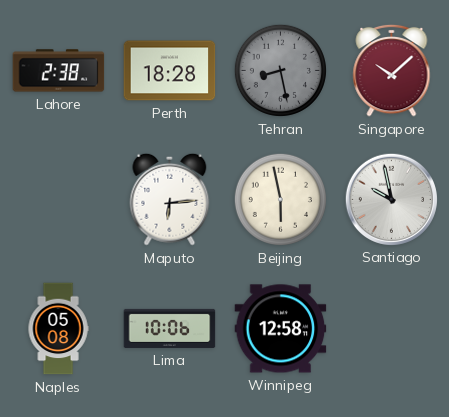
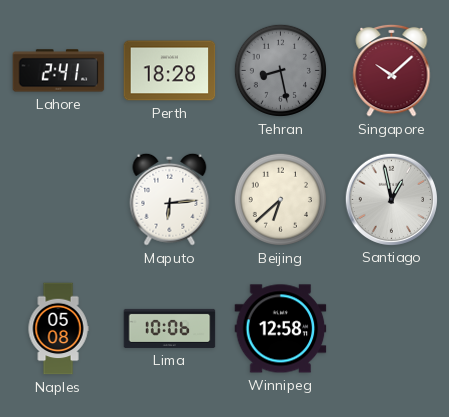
Lahore: 2:38 -> 2:41
Beijing: 5:58 -> 6:38
Santiago: 9:58 -> 12:58
